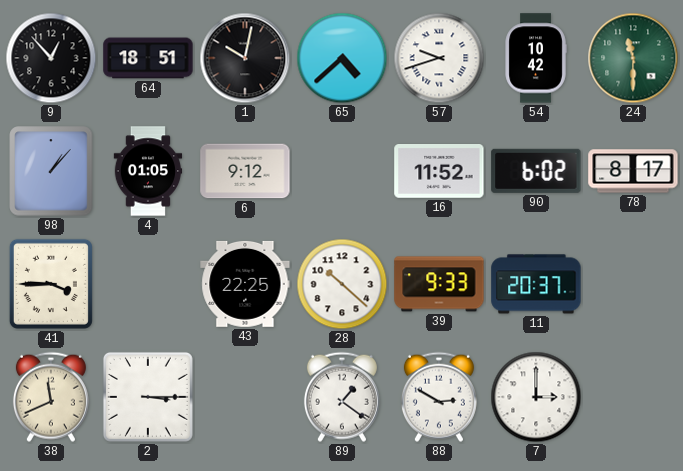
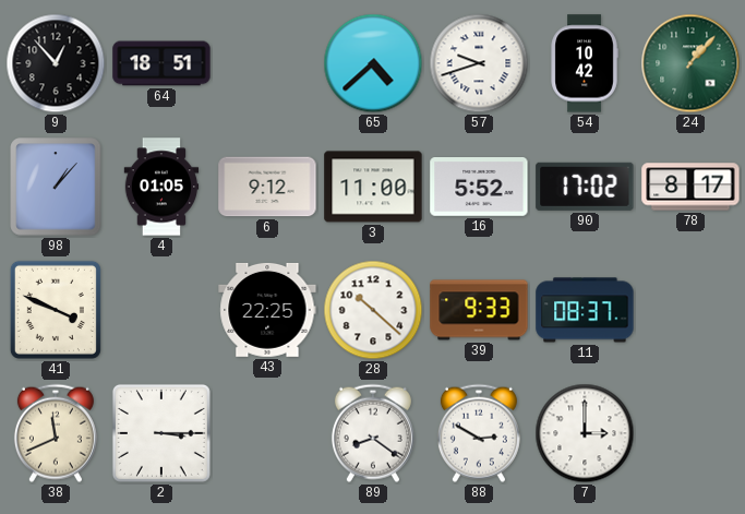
1: 10:02 -> none
24: 11:30 -> 1:07
3: none -> 11:00
16: 11:52 -> 5:52
90: 6:02 -> 17:02
41: 3:45 -> 3:49
11: 20:37 -> 08:37
89: 1:21 -> 8:21
